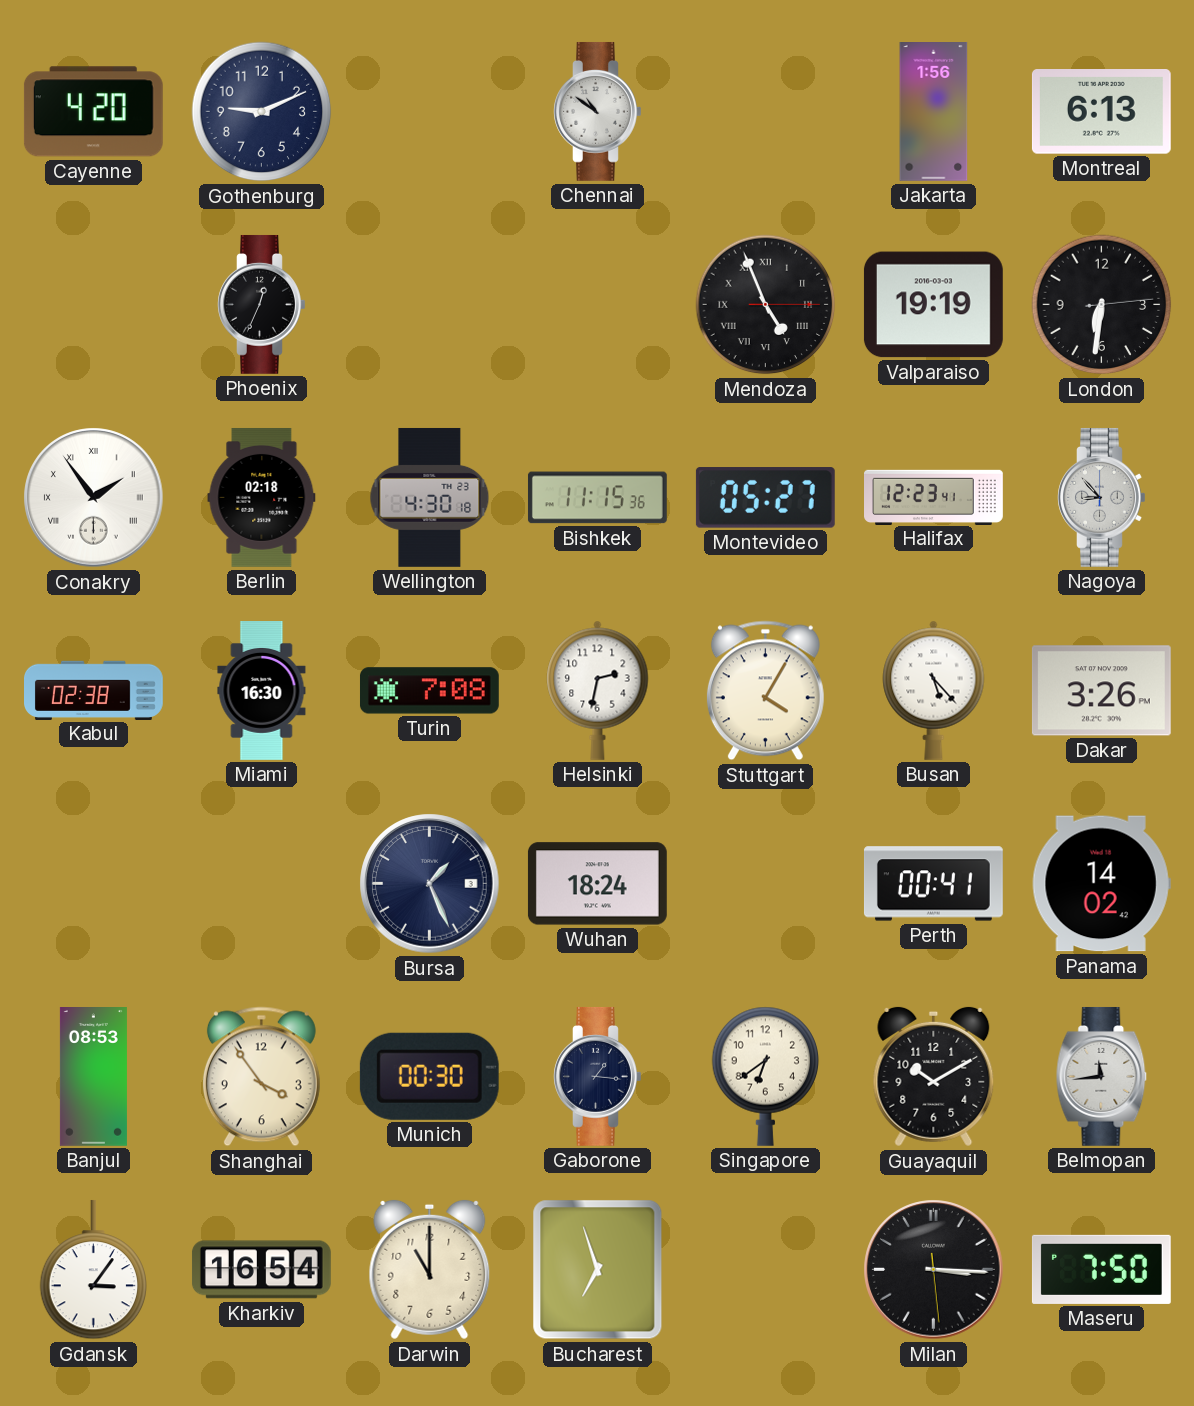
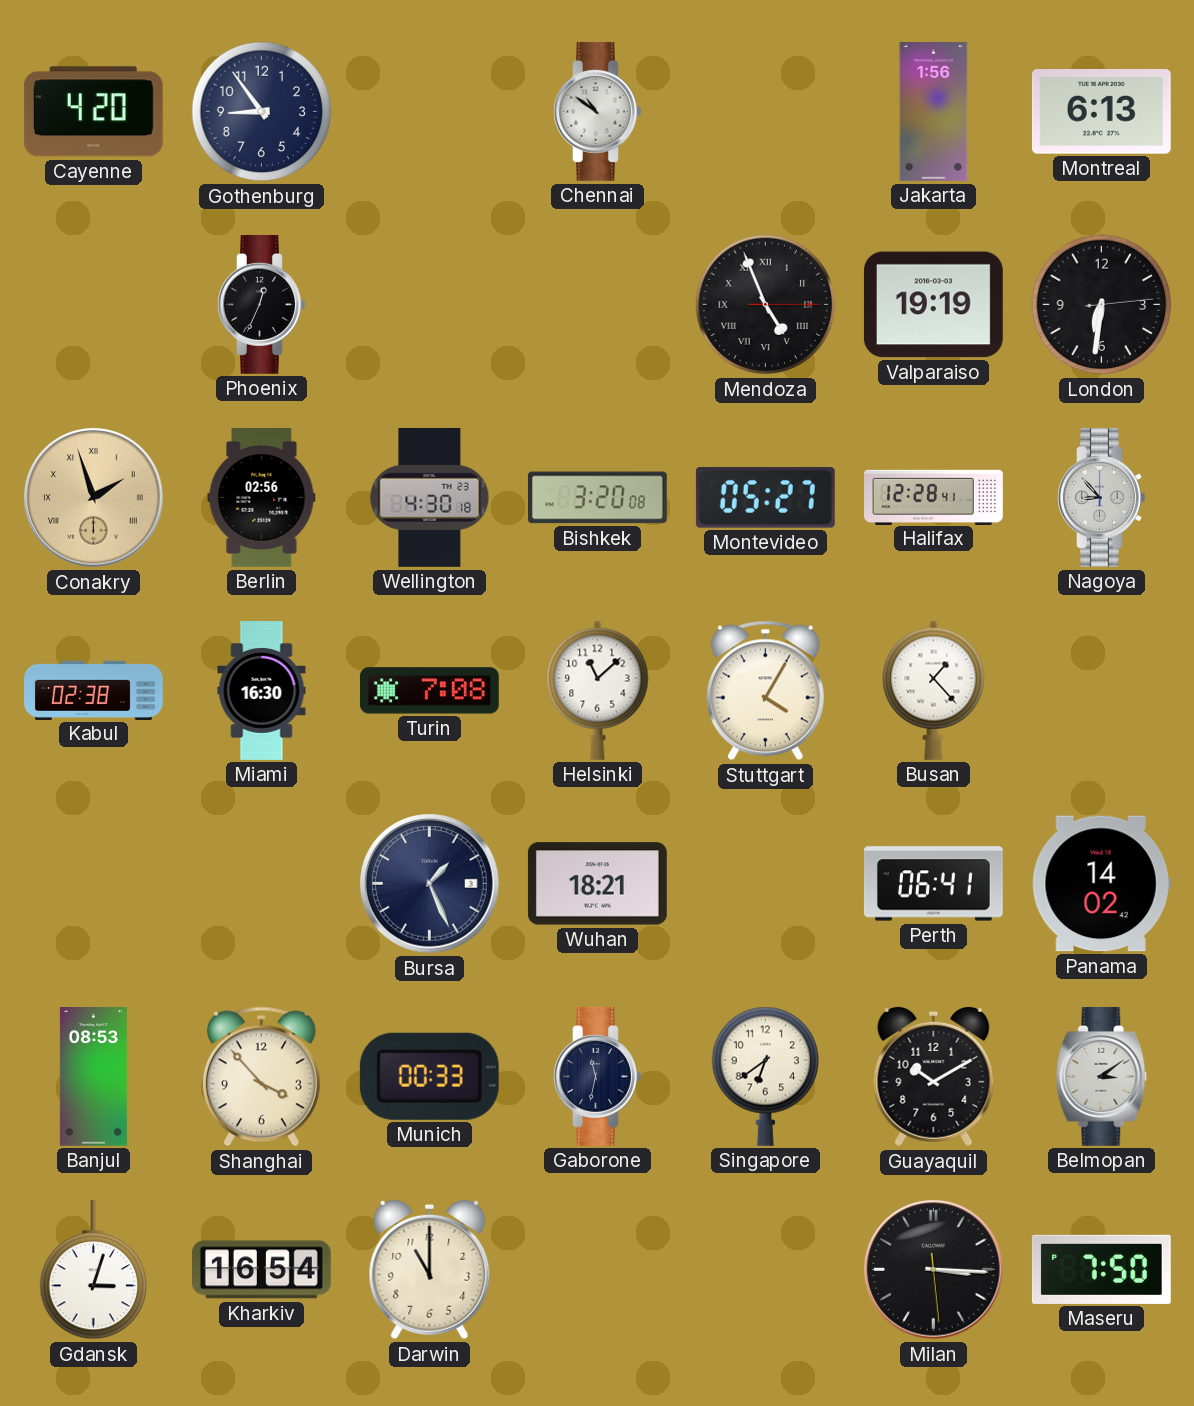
Gothenburg: 9:11 -> 8:54
Conakry: 1:54 -> 1:57
Conakry dial: white -> champagne
Berlin: 02:18 -> 02:56
Bishkek: 11:15 -> 3:20
Halifax: 12:23 -> 12:28
Helsinki: 2:32 -> 11:08
Busan: 5:23 -> 1:23
Dakar: 3:26 -> none
Wuhan: 18:24 -> 18:21
Perth: 00:41 -> 06:41
Shanghai: 3:54 -> 3:53
Munich: 00:30 -> 00:33
Gaborone: 1:16 -> 11:32
Belmopan: 11:44 -> 3:09
Gdansk: 3:06 -> 3:03
Bucharest: 6:57 -> none
